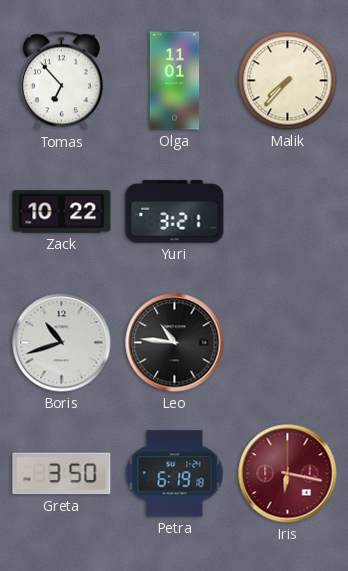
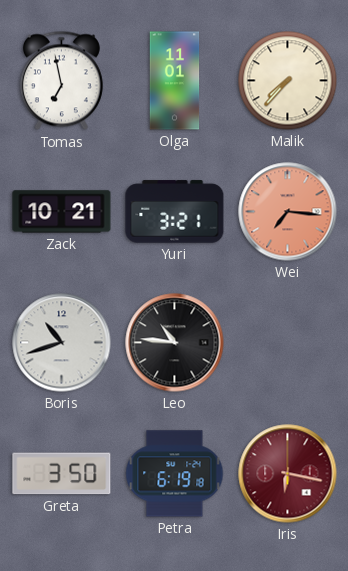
Tomas: 6:53 -> 6:58
Zack: 10:22 -> 10:21
Wei: none -> 7:16
